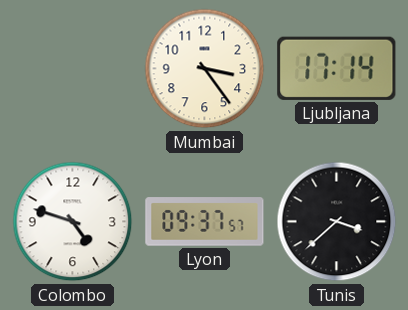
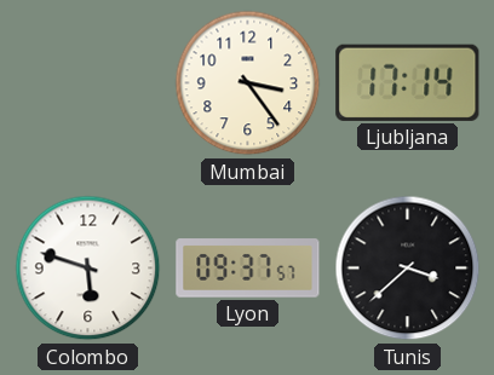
Colombo: 4:48 -> 5:48
